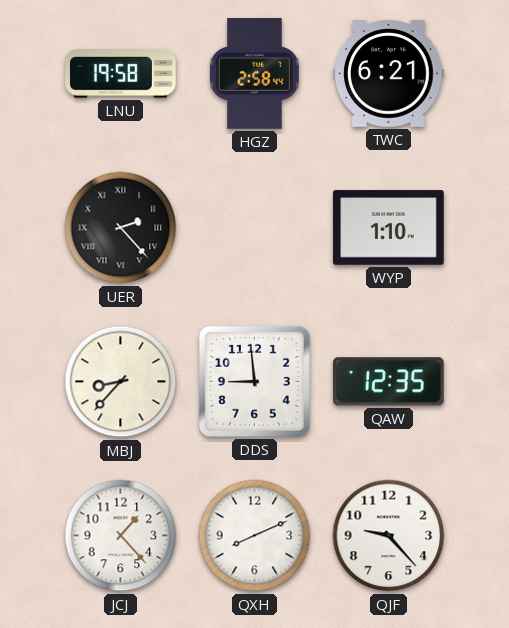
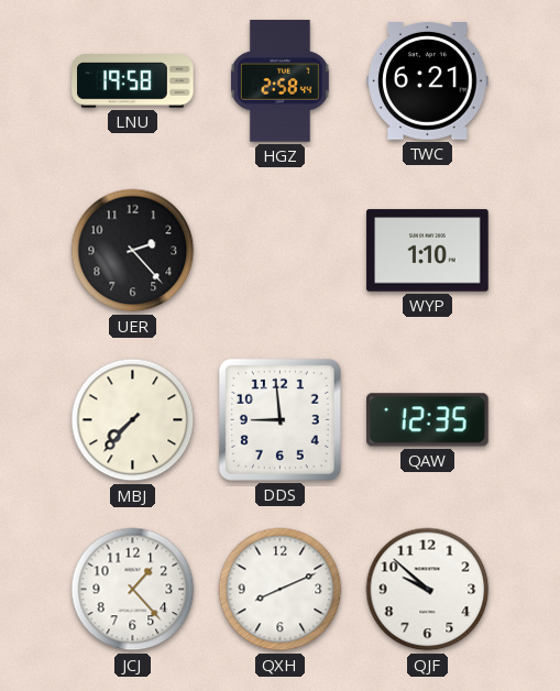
UER numerals: Roman -> Arabic
MBJ: 8:37 -> 7:37
QJF: 9:23 -> 9:52
